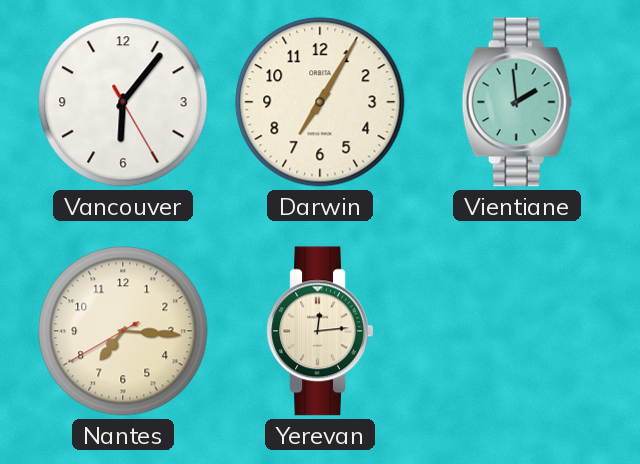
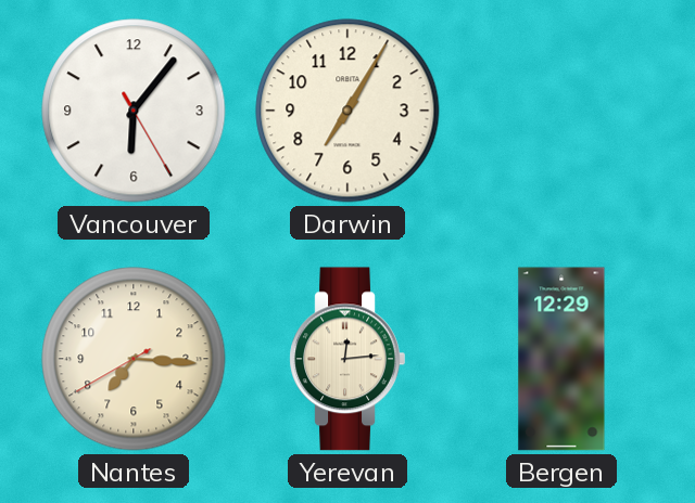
Vientiane: 1:59 -> none
Bergen: none -> 12:29
